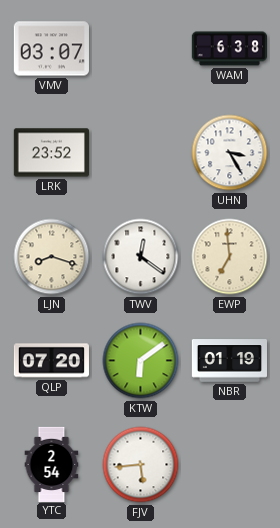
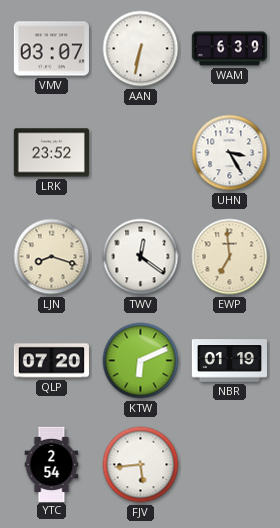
AAN: none -> 6:32
WAM: 6:38 -> 6:39
KTW: 6:09 -> 6:11
